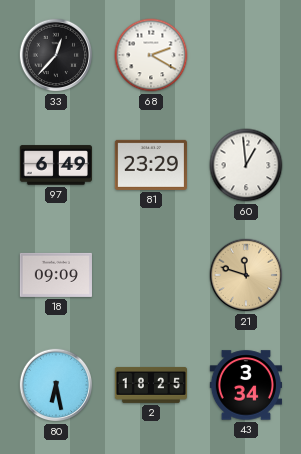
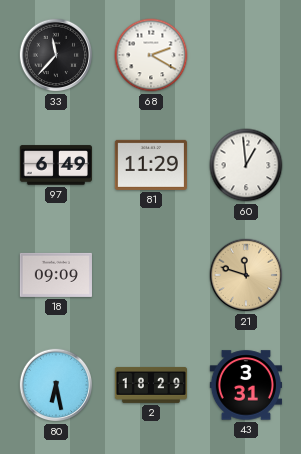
33: 12:37 -> 11:37
81: 23:29 -> 11:29
2: 18:25 -> 18:29
43: 3:34 -> 3:31
